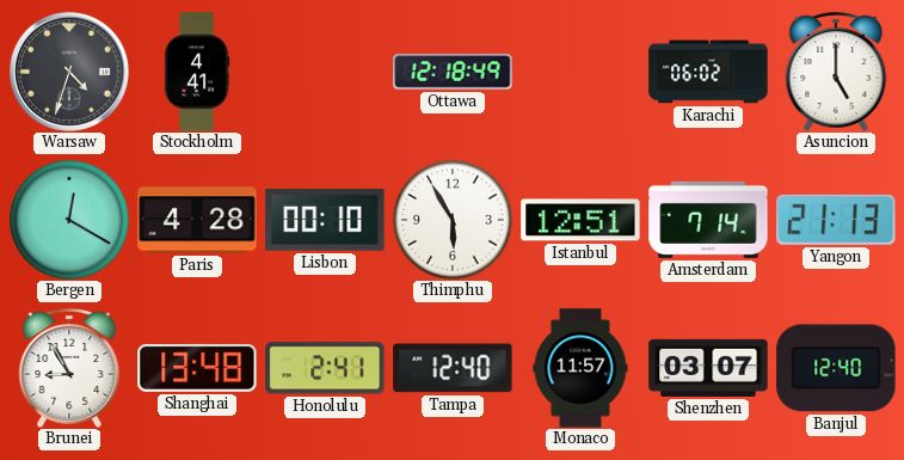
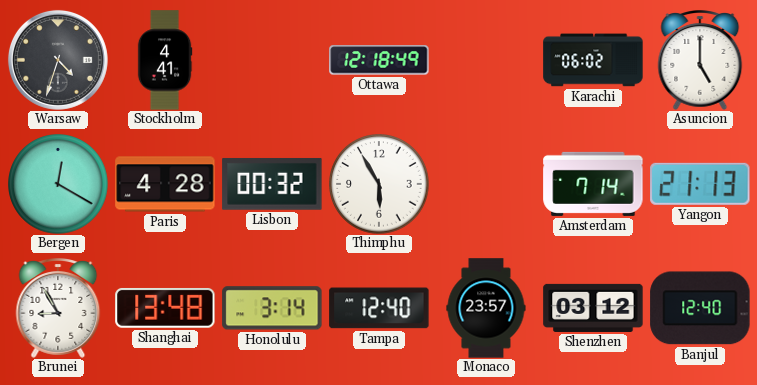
Lisbon: 00:10 -> 00:32
Istanbul: 12:51 -> none
Honolulu: 2:41 -> 3:14
Monaco: 11:57 -> 23:57
Shenzhen: 03:07 -> 03:12
